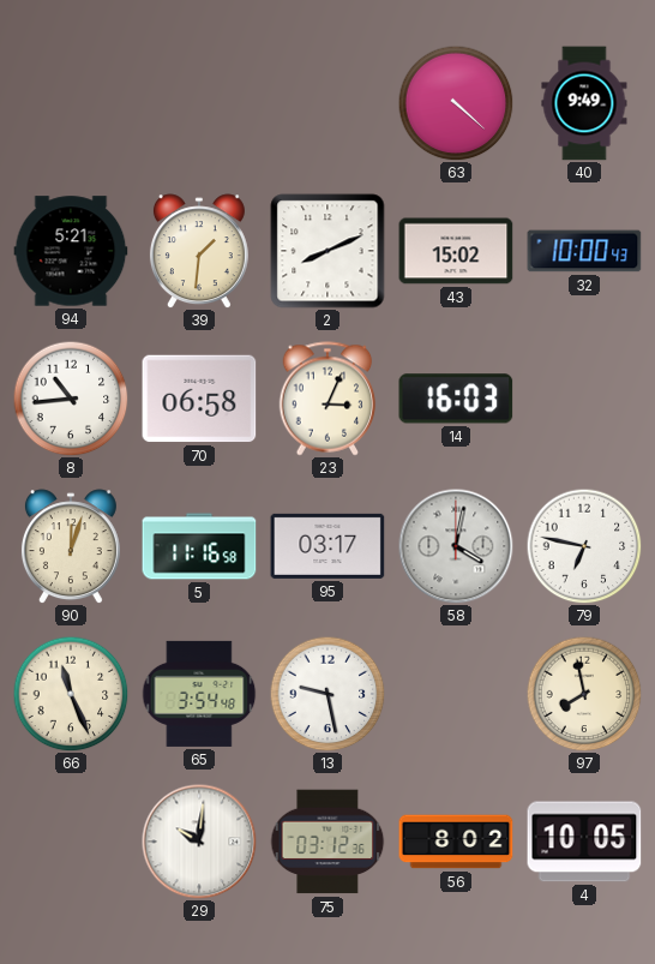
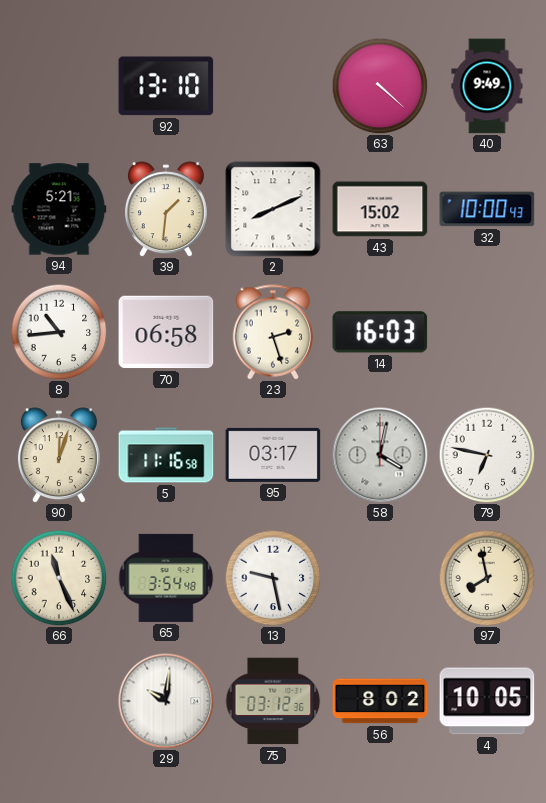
92: none -> 13:10
23: 3:04 -> 2:27
